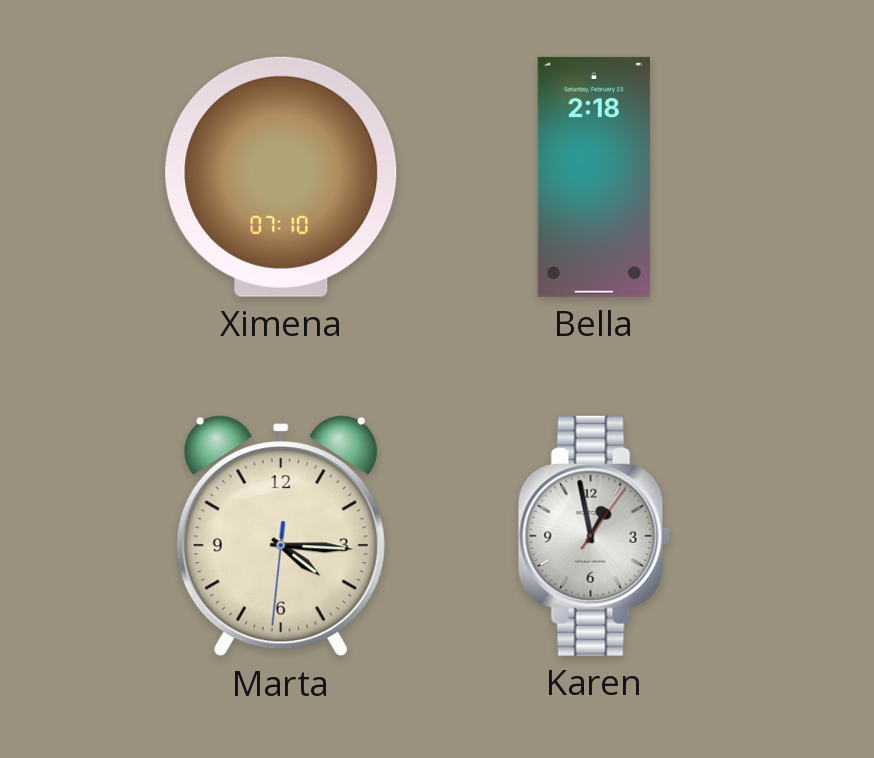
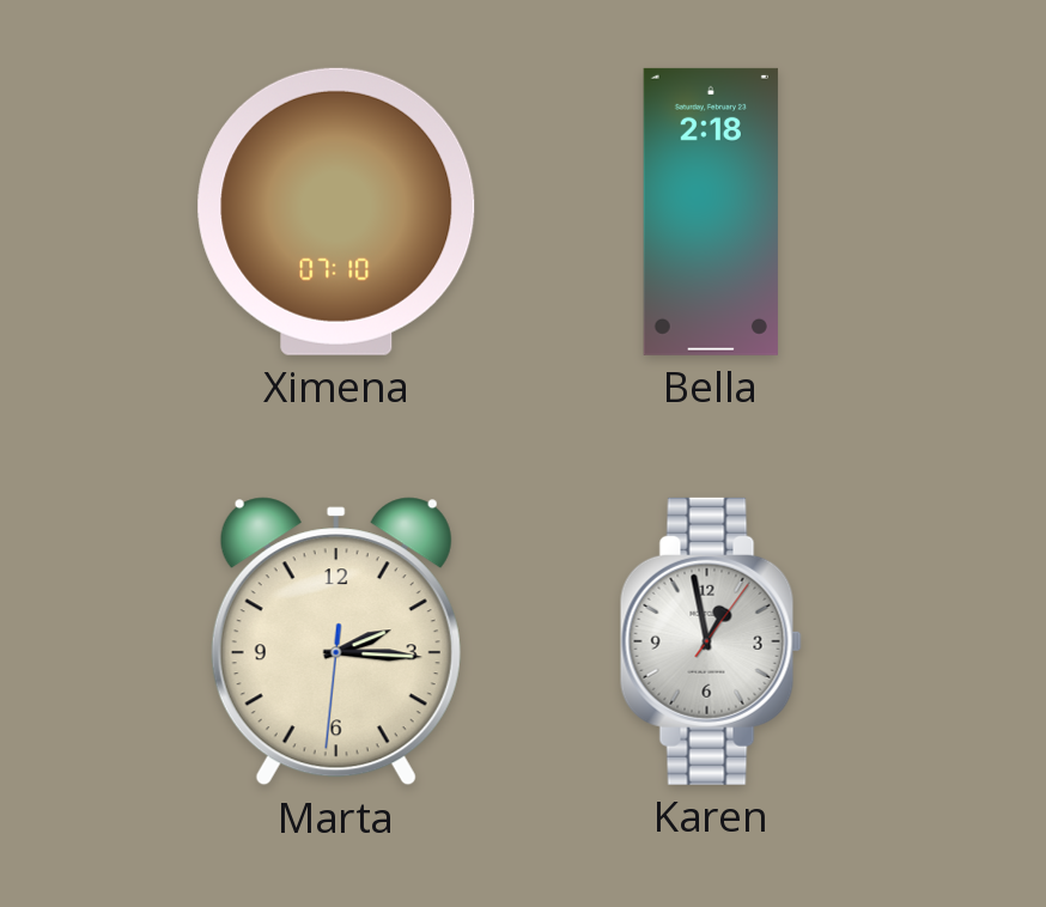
Marta: 4:15 -> 2:15
